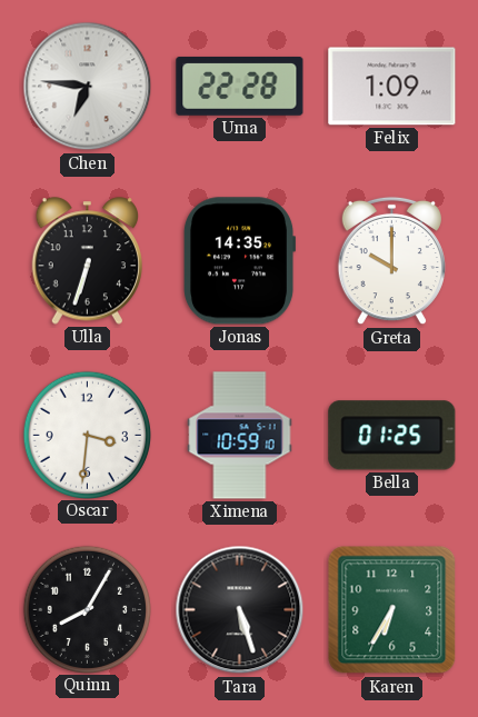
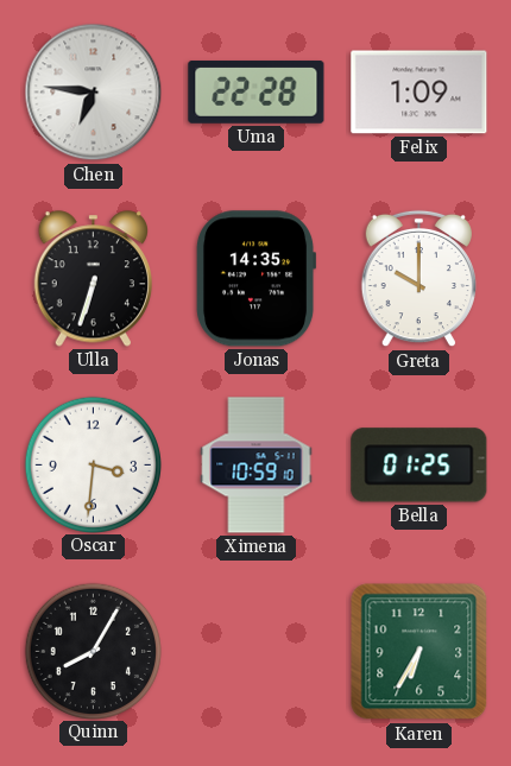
Tara: 5:27 -> none
